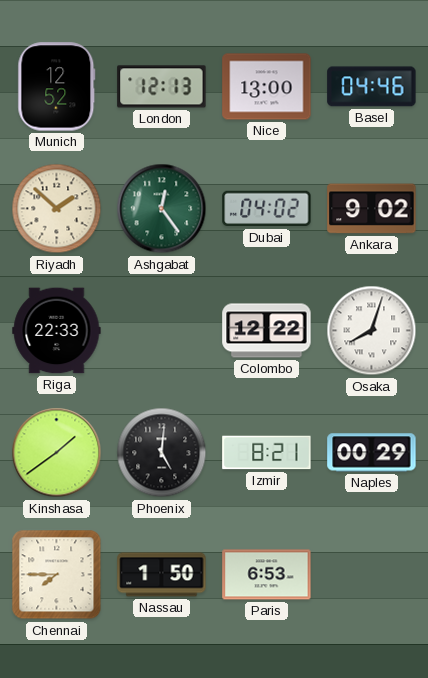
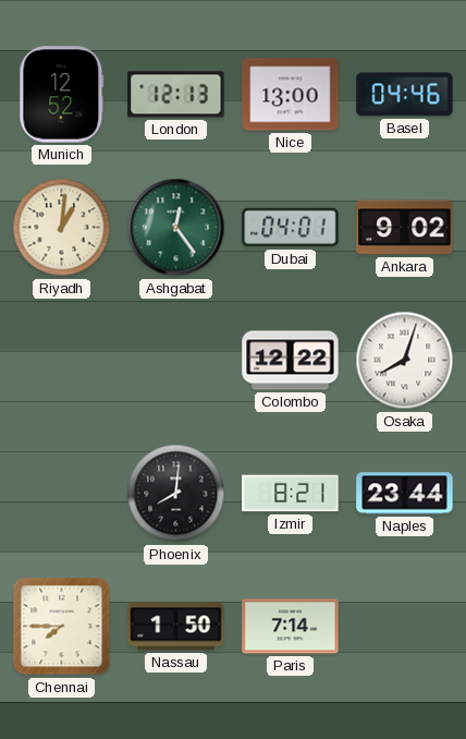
Riyadh: 1:52 -> 1:01
Dubai: 04:02 -> 04:01
Riga: 22:33 -> none
Kinshasa: 1:39 -> none
Phoenix: 5:01 -> 8:01
Naples: 00:29 -> 23:44
Paris: 6:53 -> 7:14
